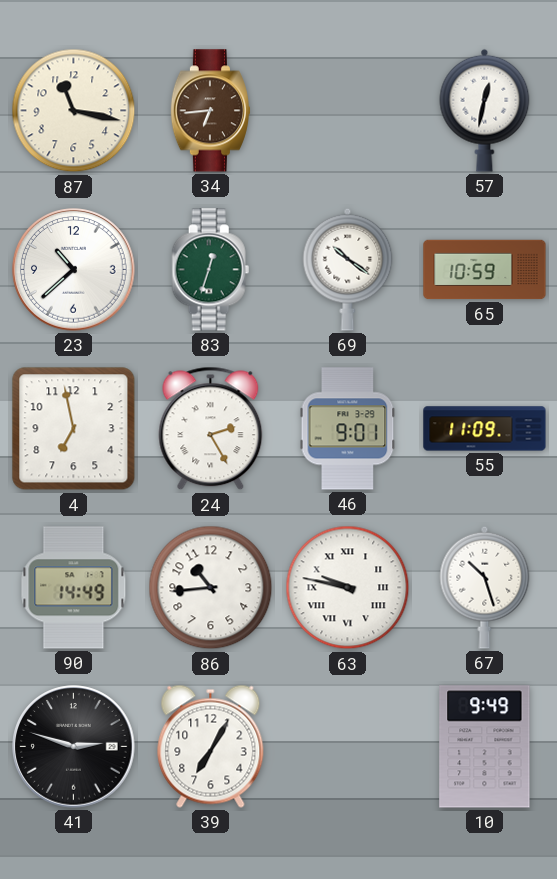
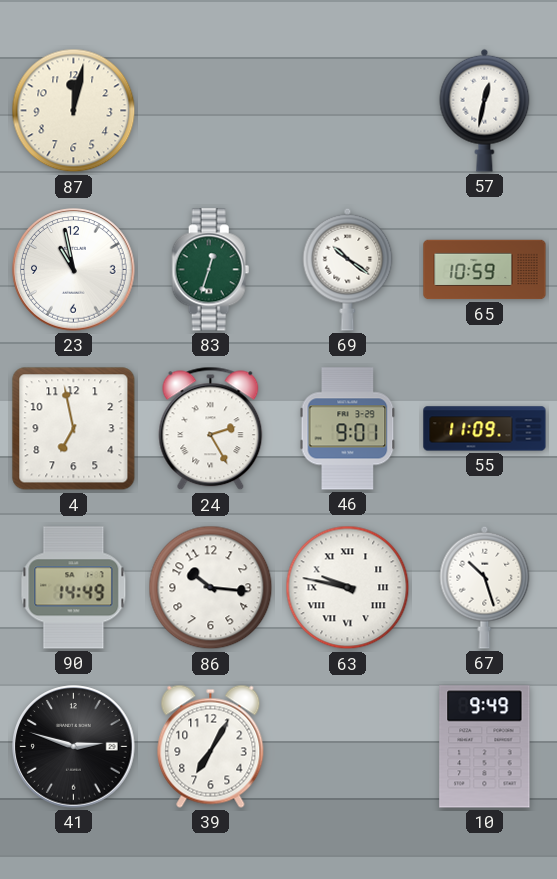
87: 11:17 -> 12:02
34: 6:44 -> none
23: 10:38 -> 10:58
86: 10:44 -> 10:16
